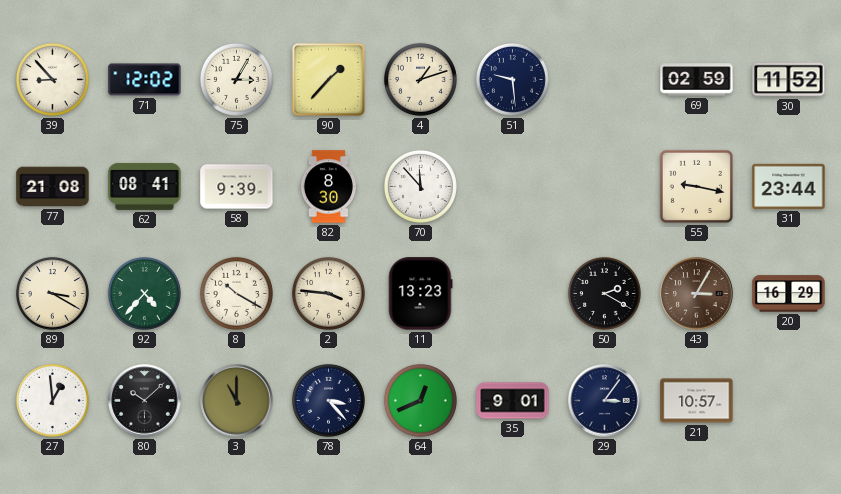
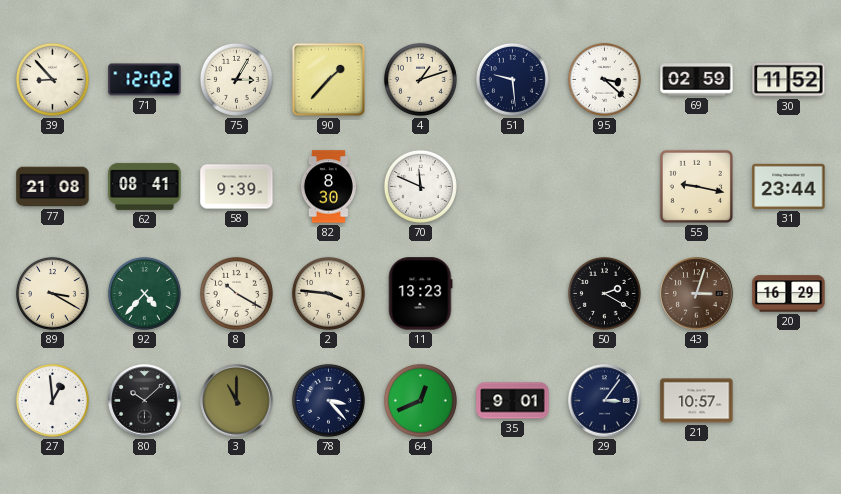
95: none -> 3:22
70: 11:53 -> 11:49
43: 3:05 -> 3:03
